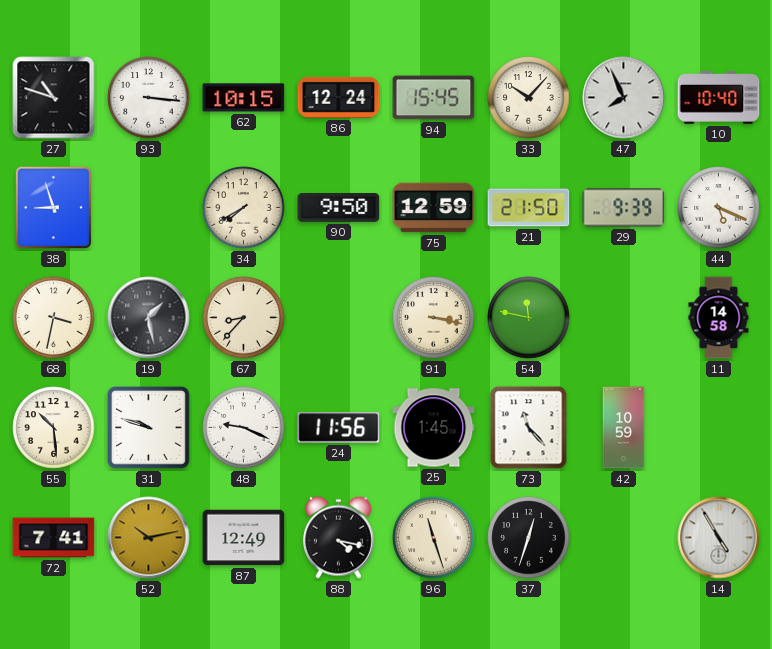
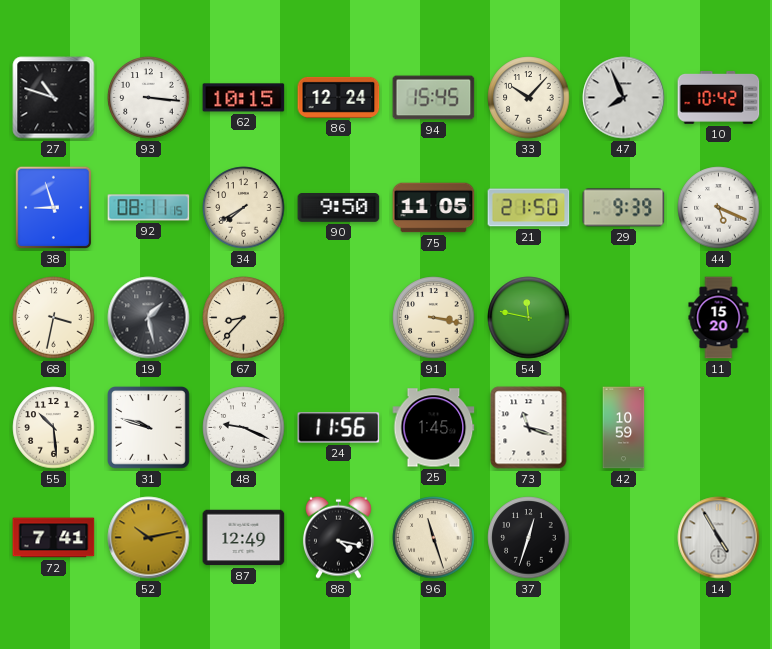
10: 10:40 -> 10:42
92: none -> 08:11
75: 12:59 -> 11:05
11: 14:58 -> 15:20
73: 11:23 -> 11:18
